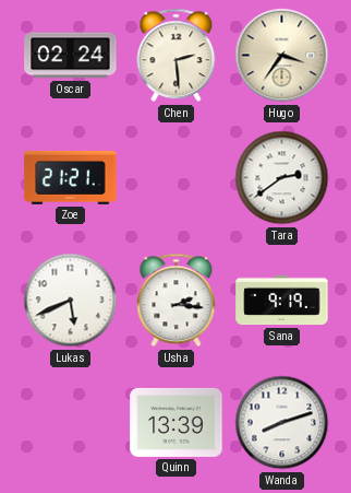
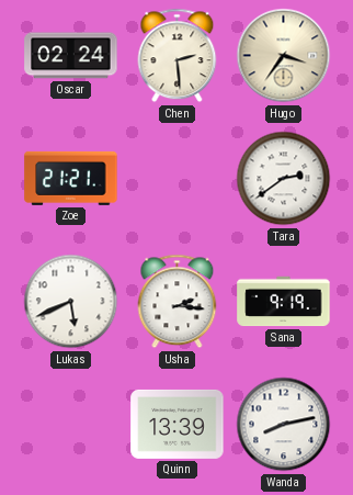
Wanda: 8:12 -> 8:13
